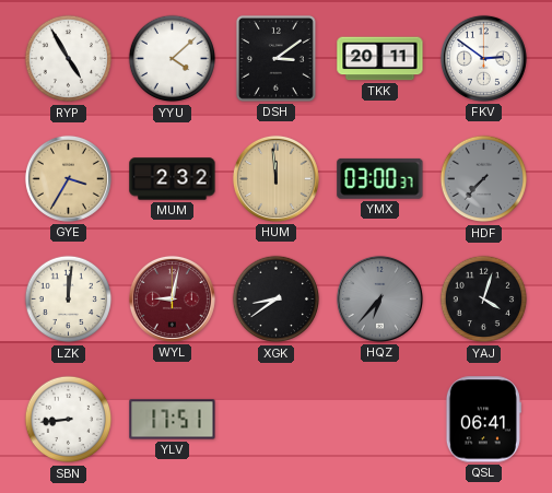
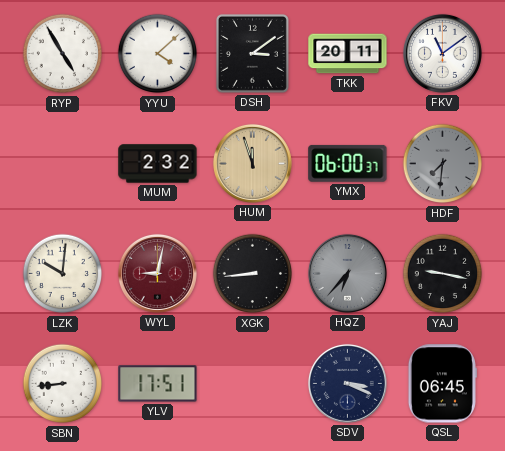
FKV: 2:51 -> 11:09
GYE: 3:35 -> none
HUM: 11:59 -> 11:57
YMX: 03:00 -> 06:00
HDF: 7:37 -> 7:31
LZK: 12:01 -> 10:01
XGK: 8:39 -> 8:44
YAJ: 4:03 -> 9:17
SDV: none -> 3:19
QSL: 06:41 -> 06:45
